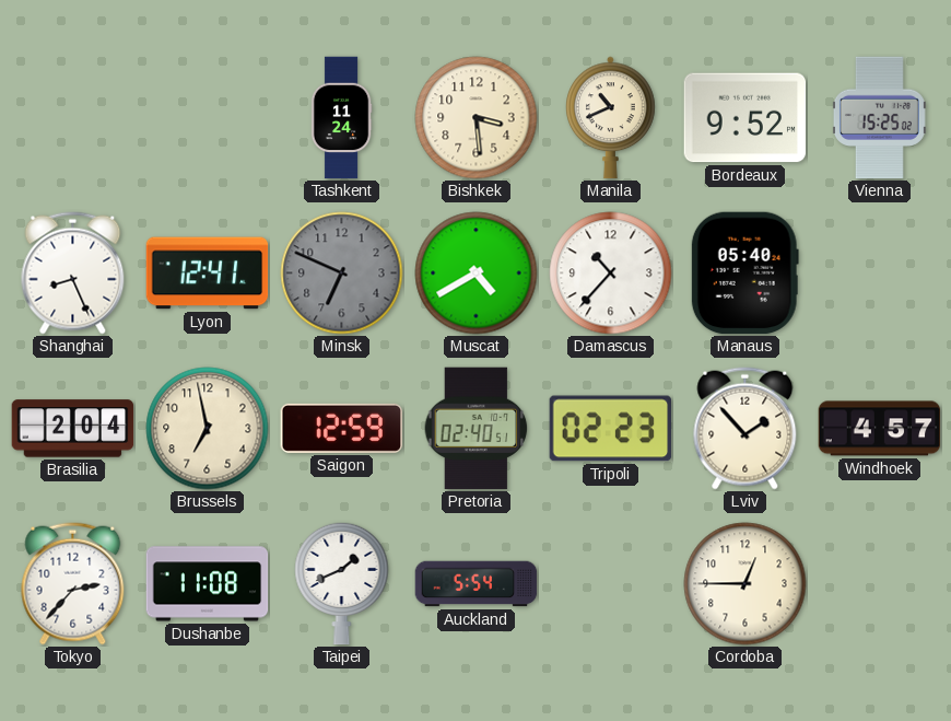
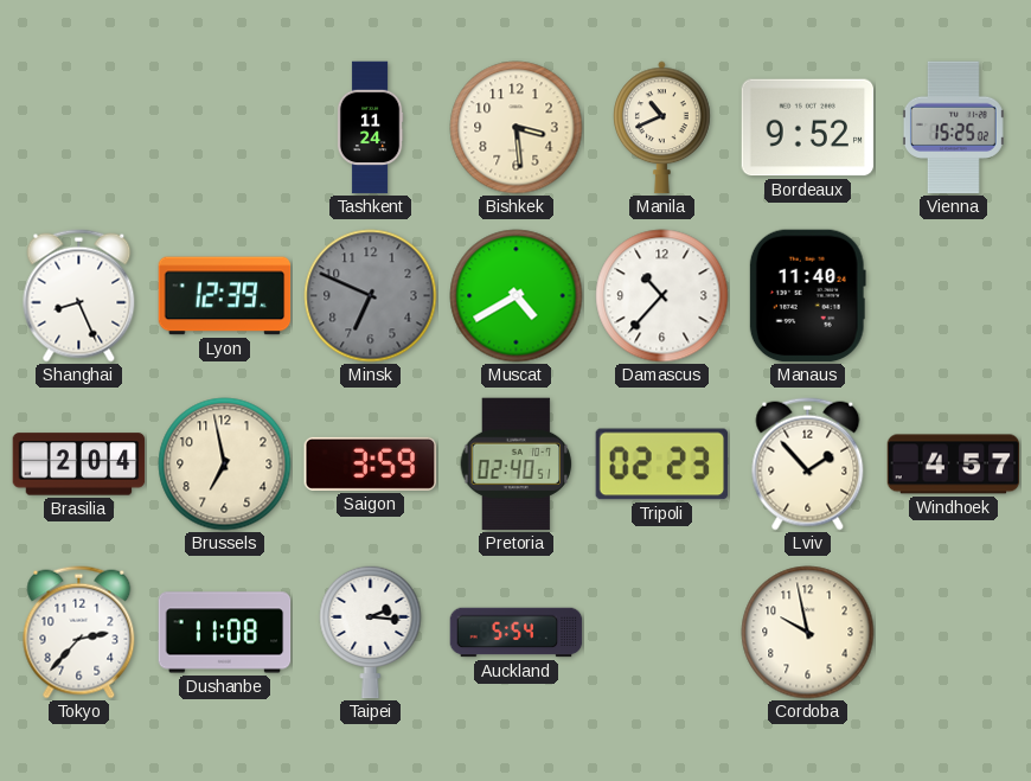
Lyon: 12:41 -> 12:39
Manaus: 05:40 -> 11:40
Saigon: 12:59 -> 3:59
Taipei: 1:41 -> 2:16
Cordoba: 12:45 -> 9:58
